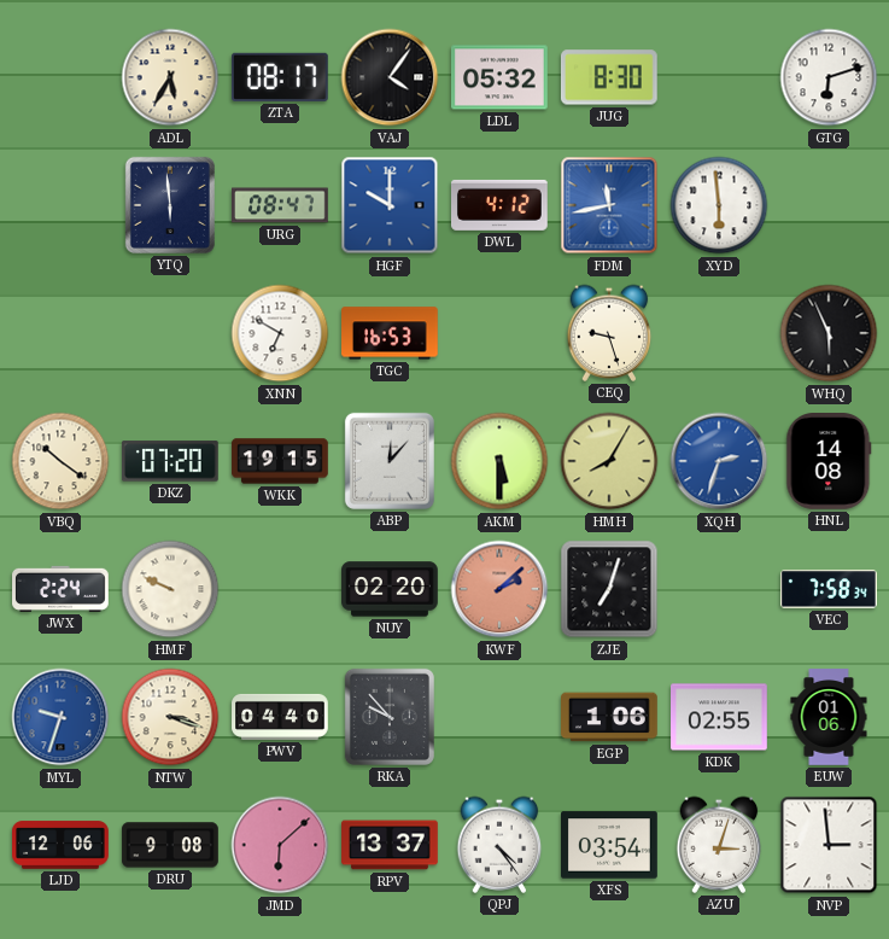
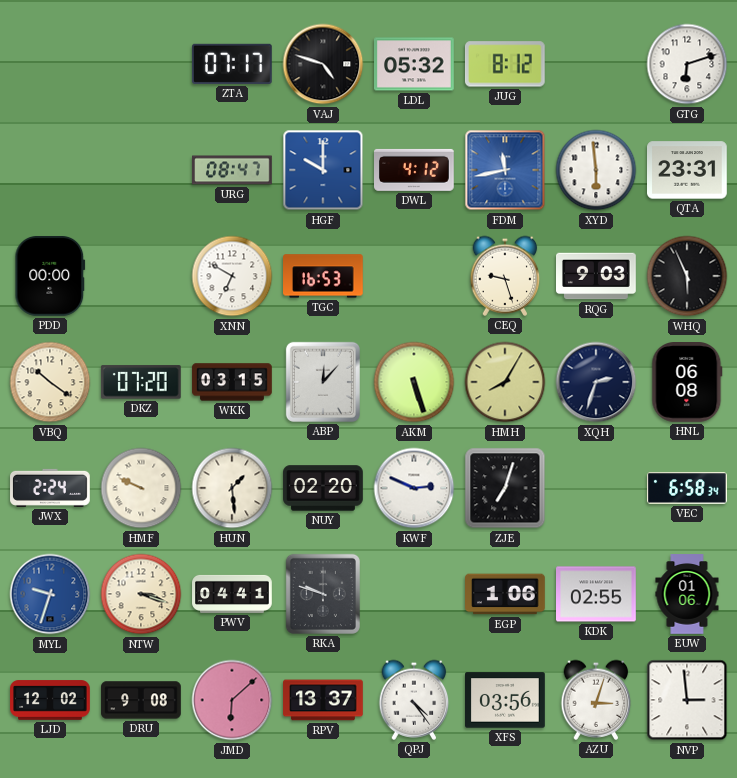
ADL: 5:35 -> none
ZTA: 08:17 -> 07:17
VAJ: 4:06 -> 4:48
JUG: 8:30 -> 8:12
YTQ: 5:59 -> none
QTA: none -> 23:31
PDD: none -> 00:00
RQG: none -> 9:03
WKK: 19:15 -> 03:15
AKM: 5:30 -> 5:27
XQH dial: blue -> navy
HNL: 14:08 -> 06:08
HUN: none -> 1:29
KWF: 2:08 -> 2:49
KWF dial: salmon -> white
VEC: 7:58 -> 6:58
PWV: 04:40 -> 04:41
RKA: 9:53 -> 9:48
LJD: 12:06 -> 12:02
XFS: 03:54 -> 03:56
